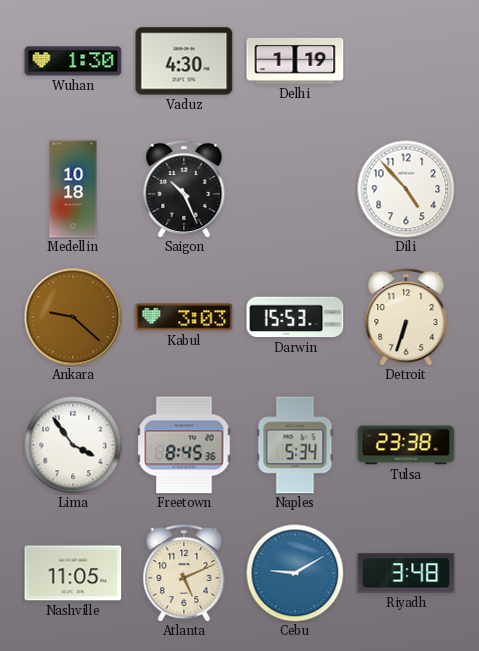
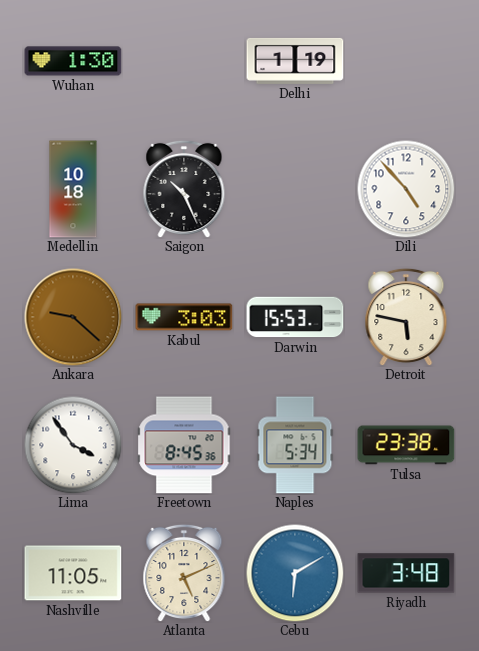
Vaduz: 4:30 -> none
Detroit: 6:33 -> 5:47
Cebu: 9:10 -> 6:10
